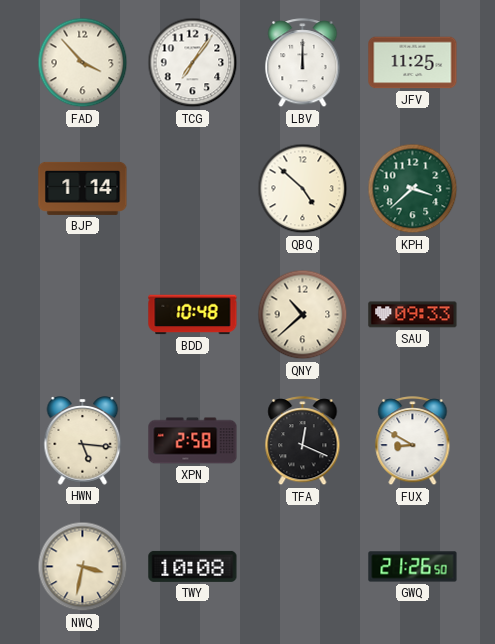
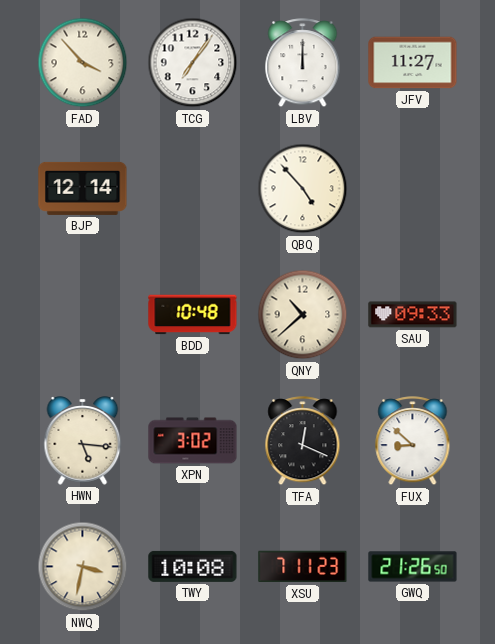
JFV: 11:25 -> 11:27
BJP: 1:14 -> 12:14
QBQ: 4:52 -> 4:53
KPH: 3:38 -> none
XPN: 2:58 -> 3:02
FUX: 8:50 -> 8:52
XSU: none -> 7:11
